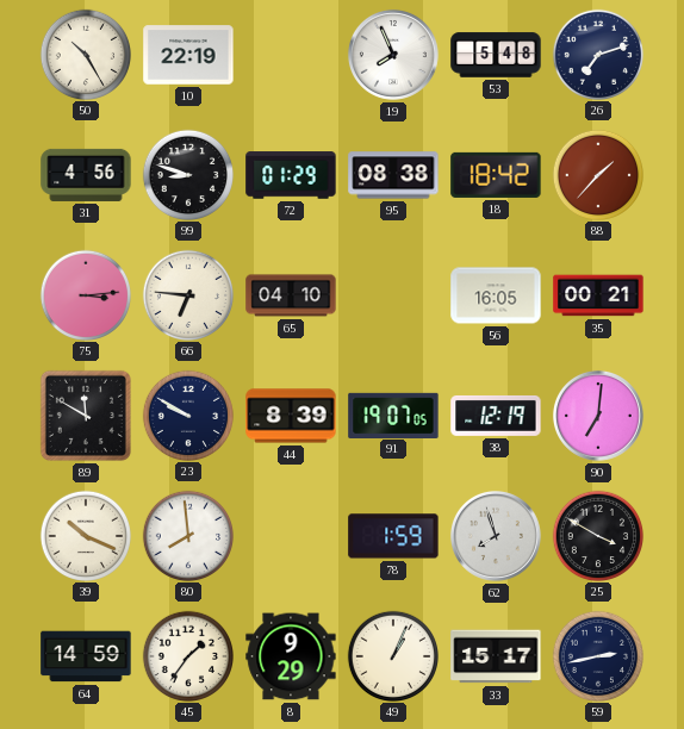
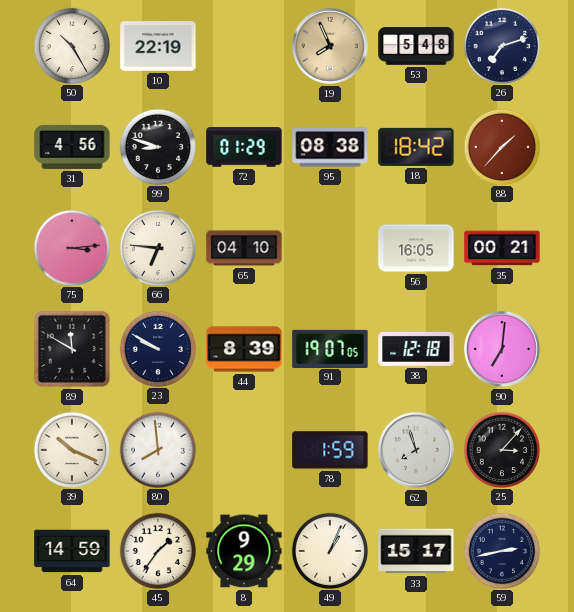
19 dial: white -> champagne
38: 12:19 -> 12:18
25: 3:50 -> 3:07
